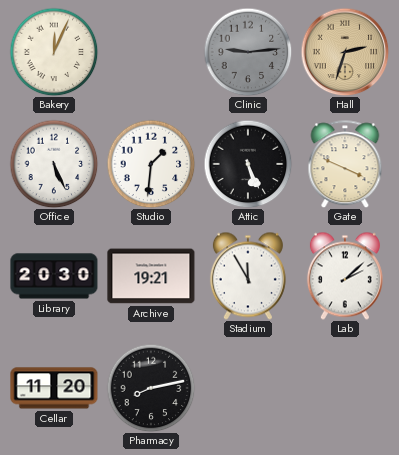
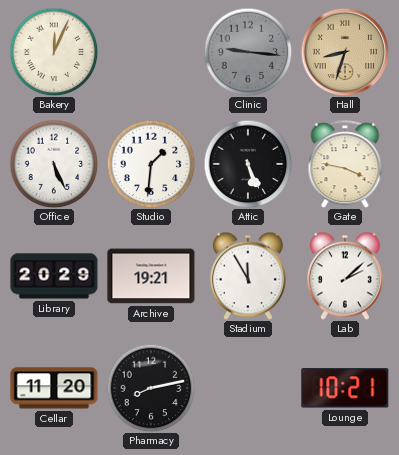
Clinic: 9:14 -> 9:16
Hall: 2:33 -> 8:33
Gate: 3:49 -> 3:47
Library: 20:30 -> 20:29
Lounge: none -> 10:21
